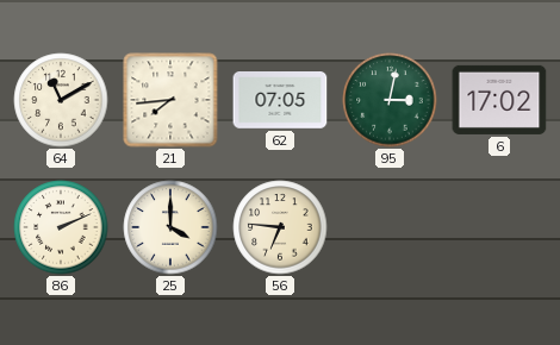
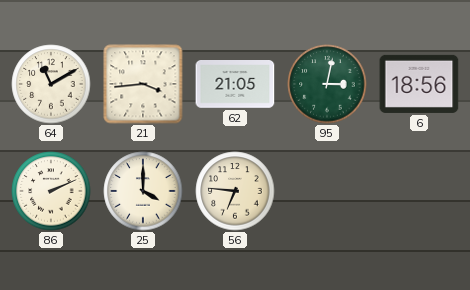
21: 7:44 -> 3:44
62: 07:05 -> 21:05
6: 17:02 -> 18:56
